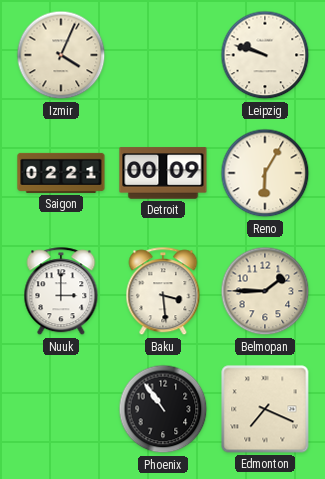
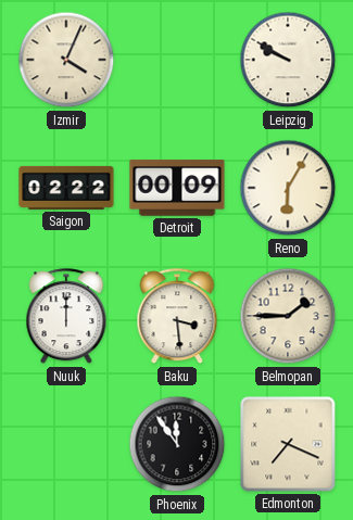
Leipzig: 9:48 -> 9:50
Saigon: 02:21 -> 02:22
Nuuk: 3:00 -> 12:00
Phoenix: 10:54 -> 11:54
